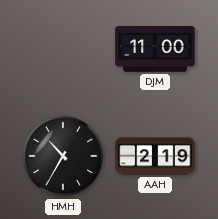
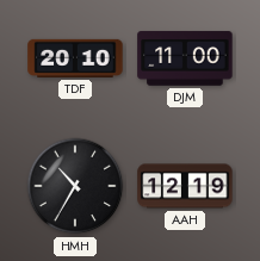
TDF: none -> 20:10
AAH: 2:19 -> 12:19
